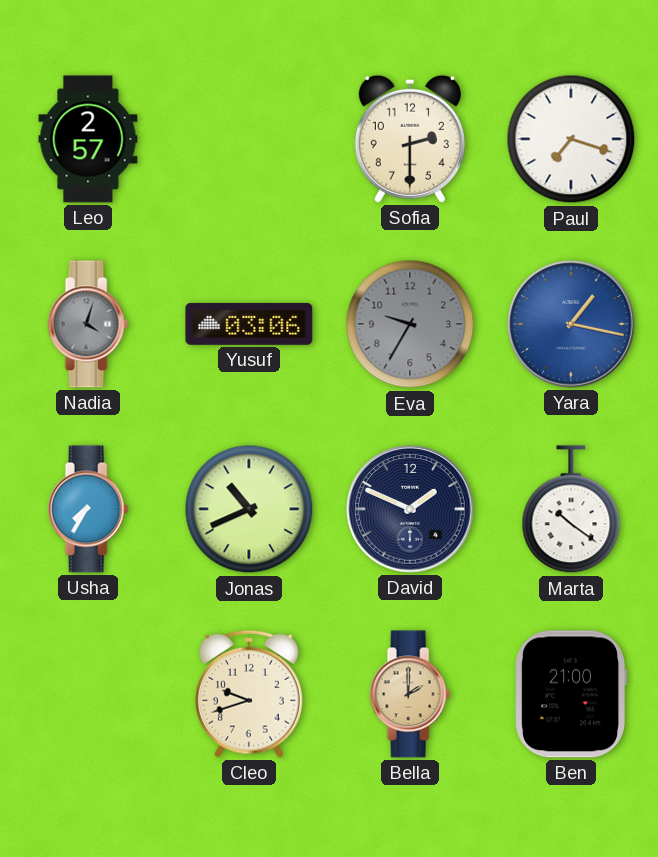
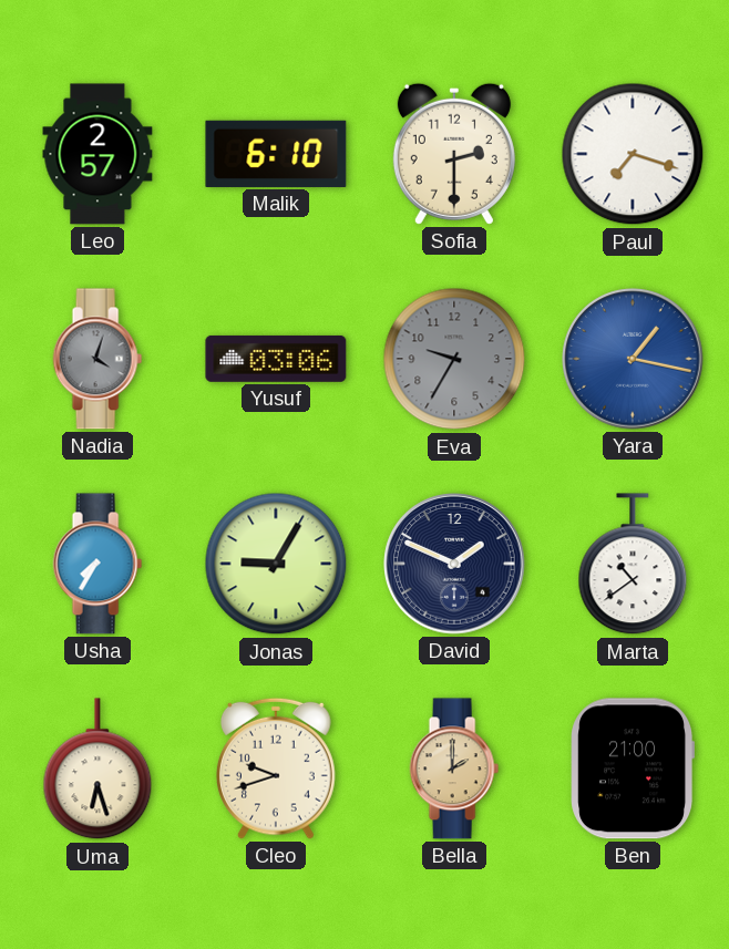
Malik: none -> 6:10
Jonas: 10:41 -> 9:05
Marta: 10:21 -> 10:39
Uma: none -> 6:27
